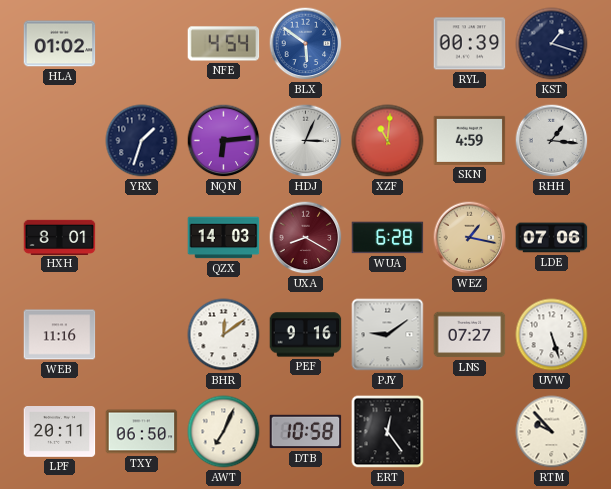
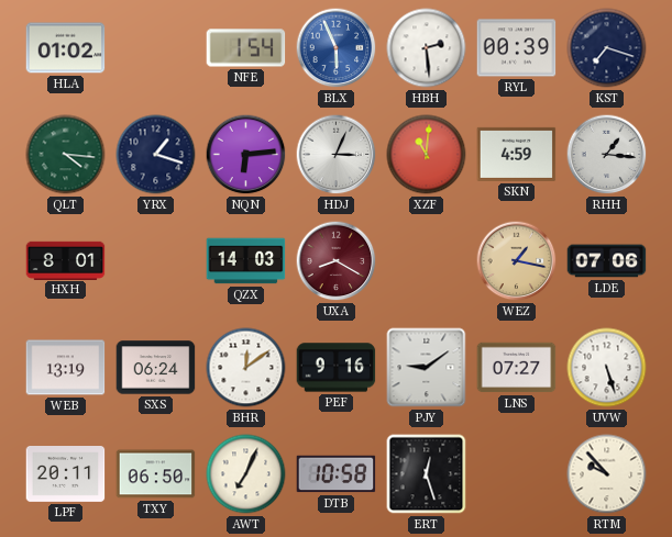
NFE: 4:54 -> 1:54
BLX: 5:51 -> 5:56
HBH: none -> 2:29
KST: 1:18 -> 7:18
QLT: none -> 4:16
YRX: 1:33 -> 1:18
WUA: 6:28 -> none
WEB: 11:16 -> 13:19
SXS: none -> 06:24
ERT: 12:24 -> 12:27
